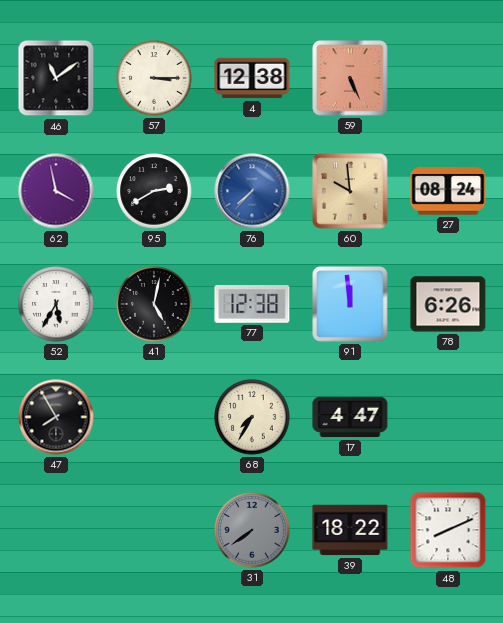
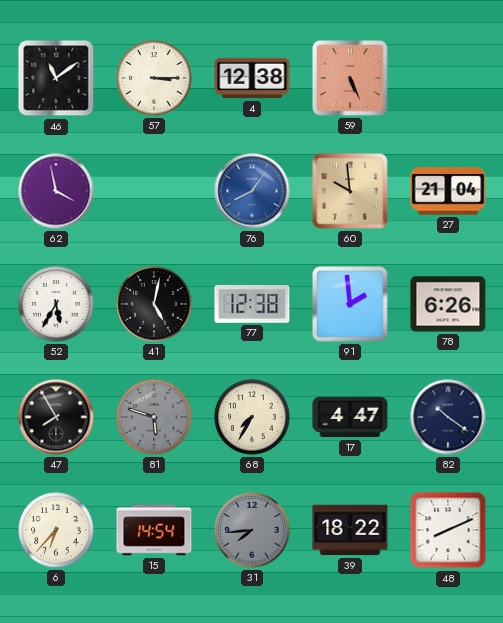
95: 2:40 -> none
76: 7:37 -> 8:06
27: 08:24 -> 21:04
91: 11:59 -> 1:59
81: none -> 5:48
82: none -> 10:21
6: none -> 6:37
15: none -> 14:54
31: 7:39 -> 7:44
